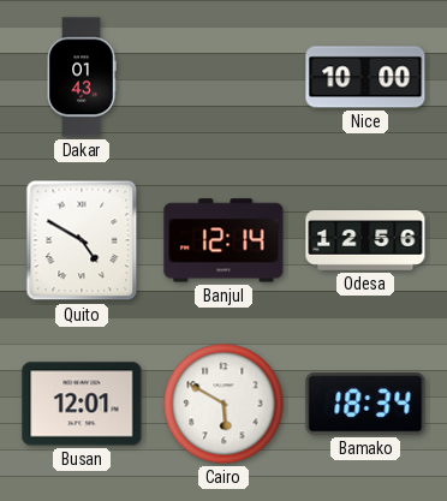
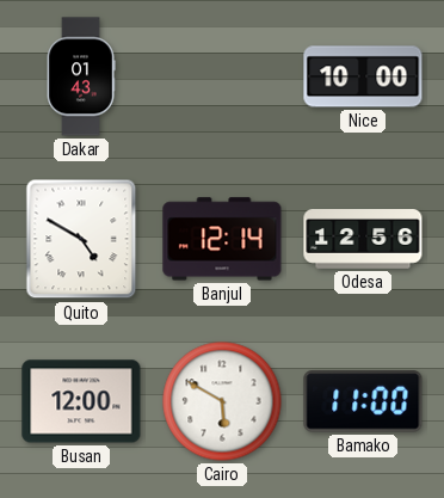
Busan: 12:01 -> 12:00
Bamako: 18:34 -> 11:00
